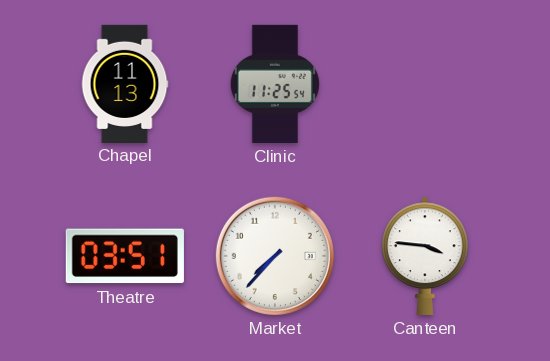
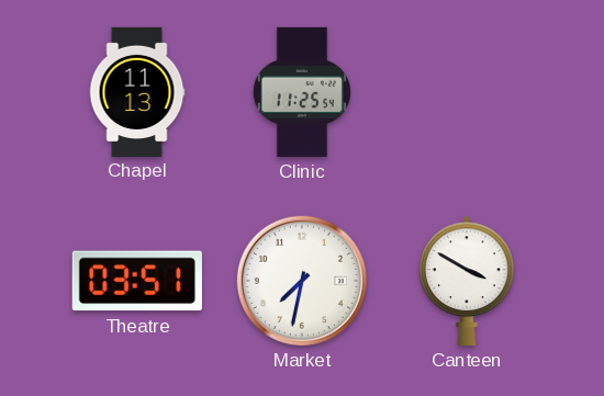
Market: 7:37 -> 7:32
Canteen: 3:46 -> 3:50
